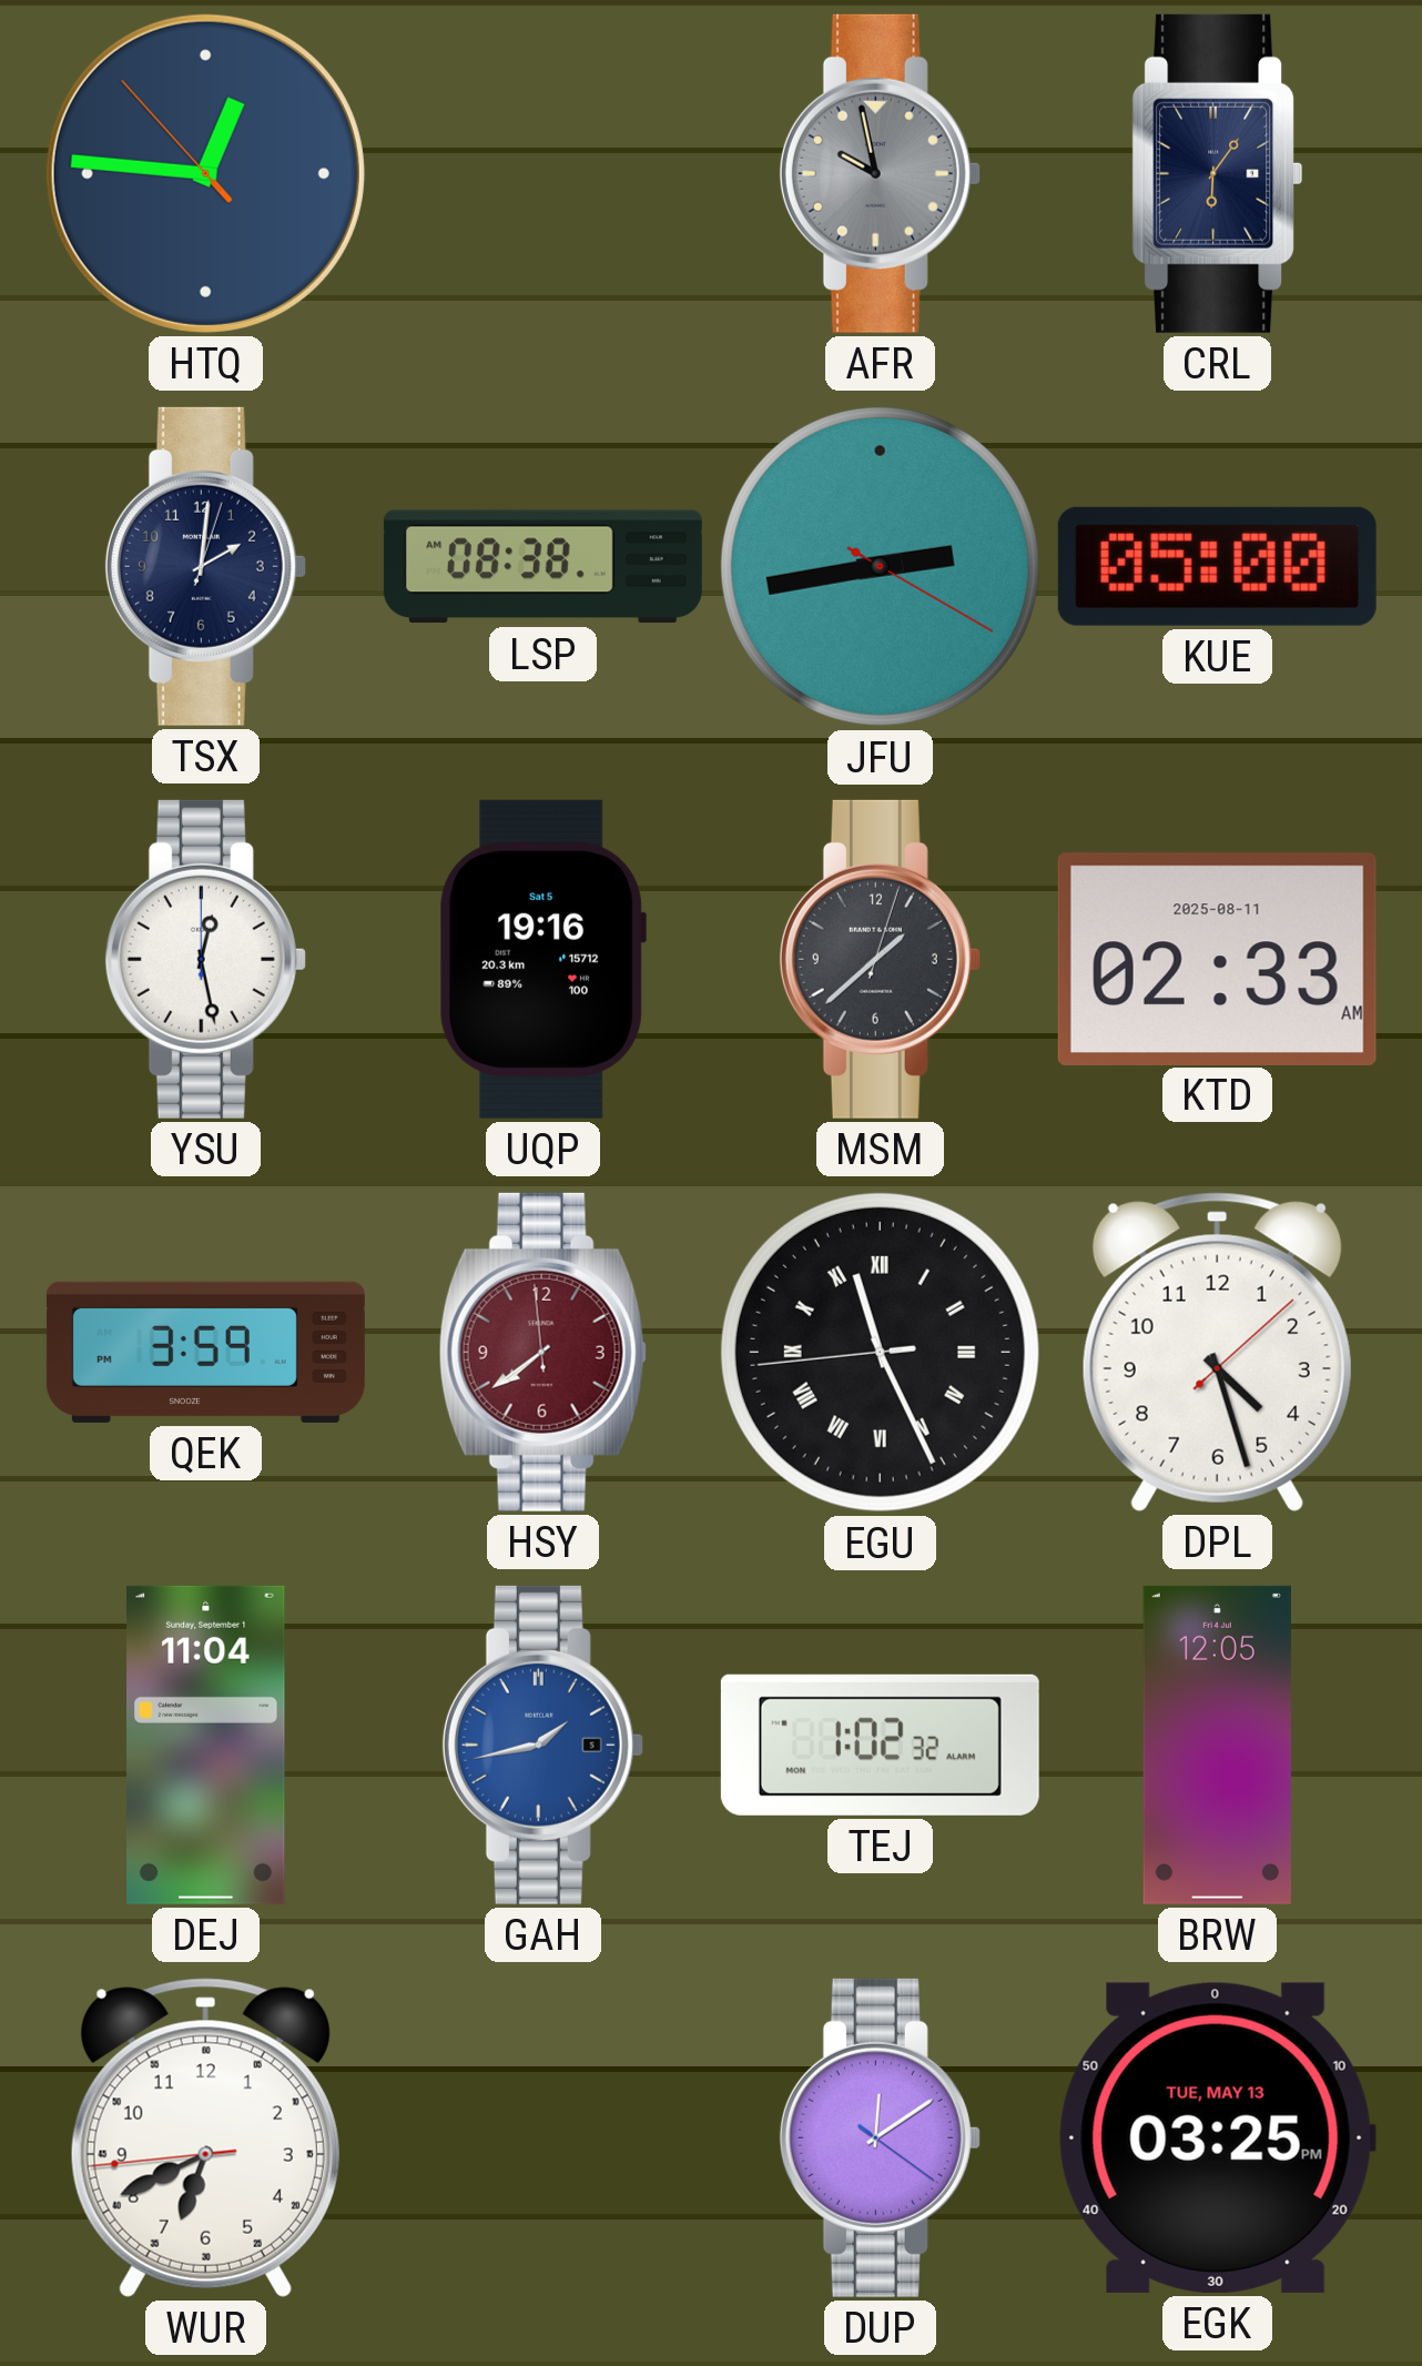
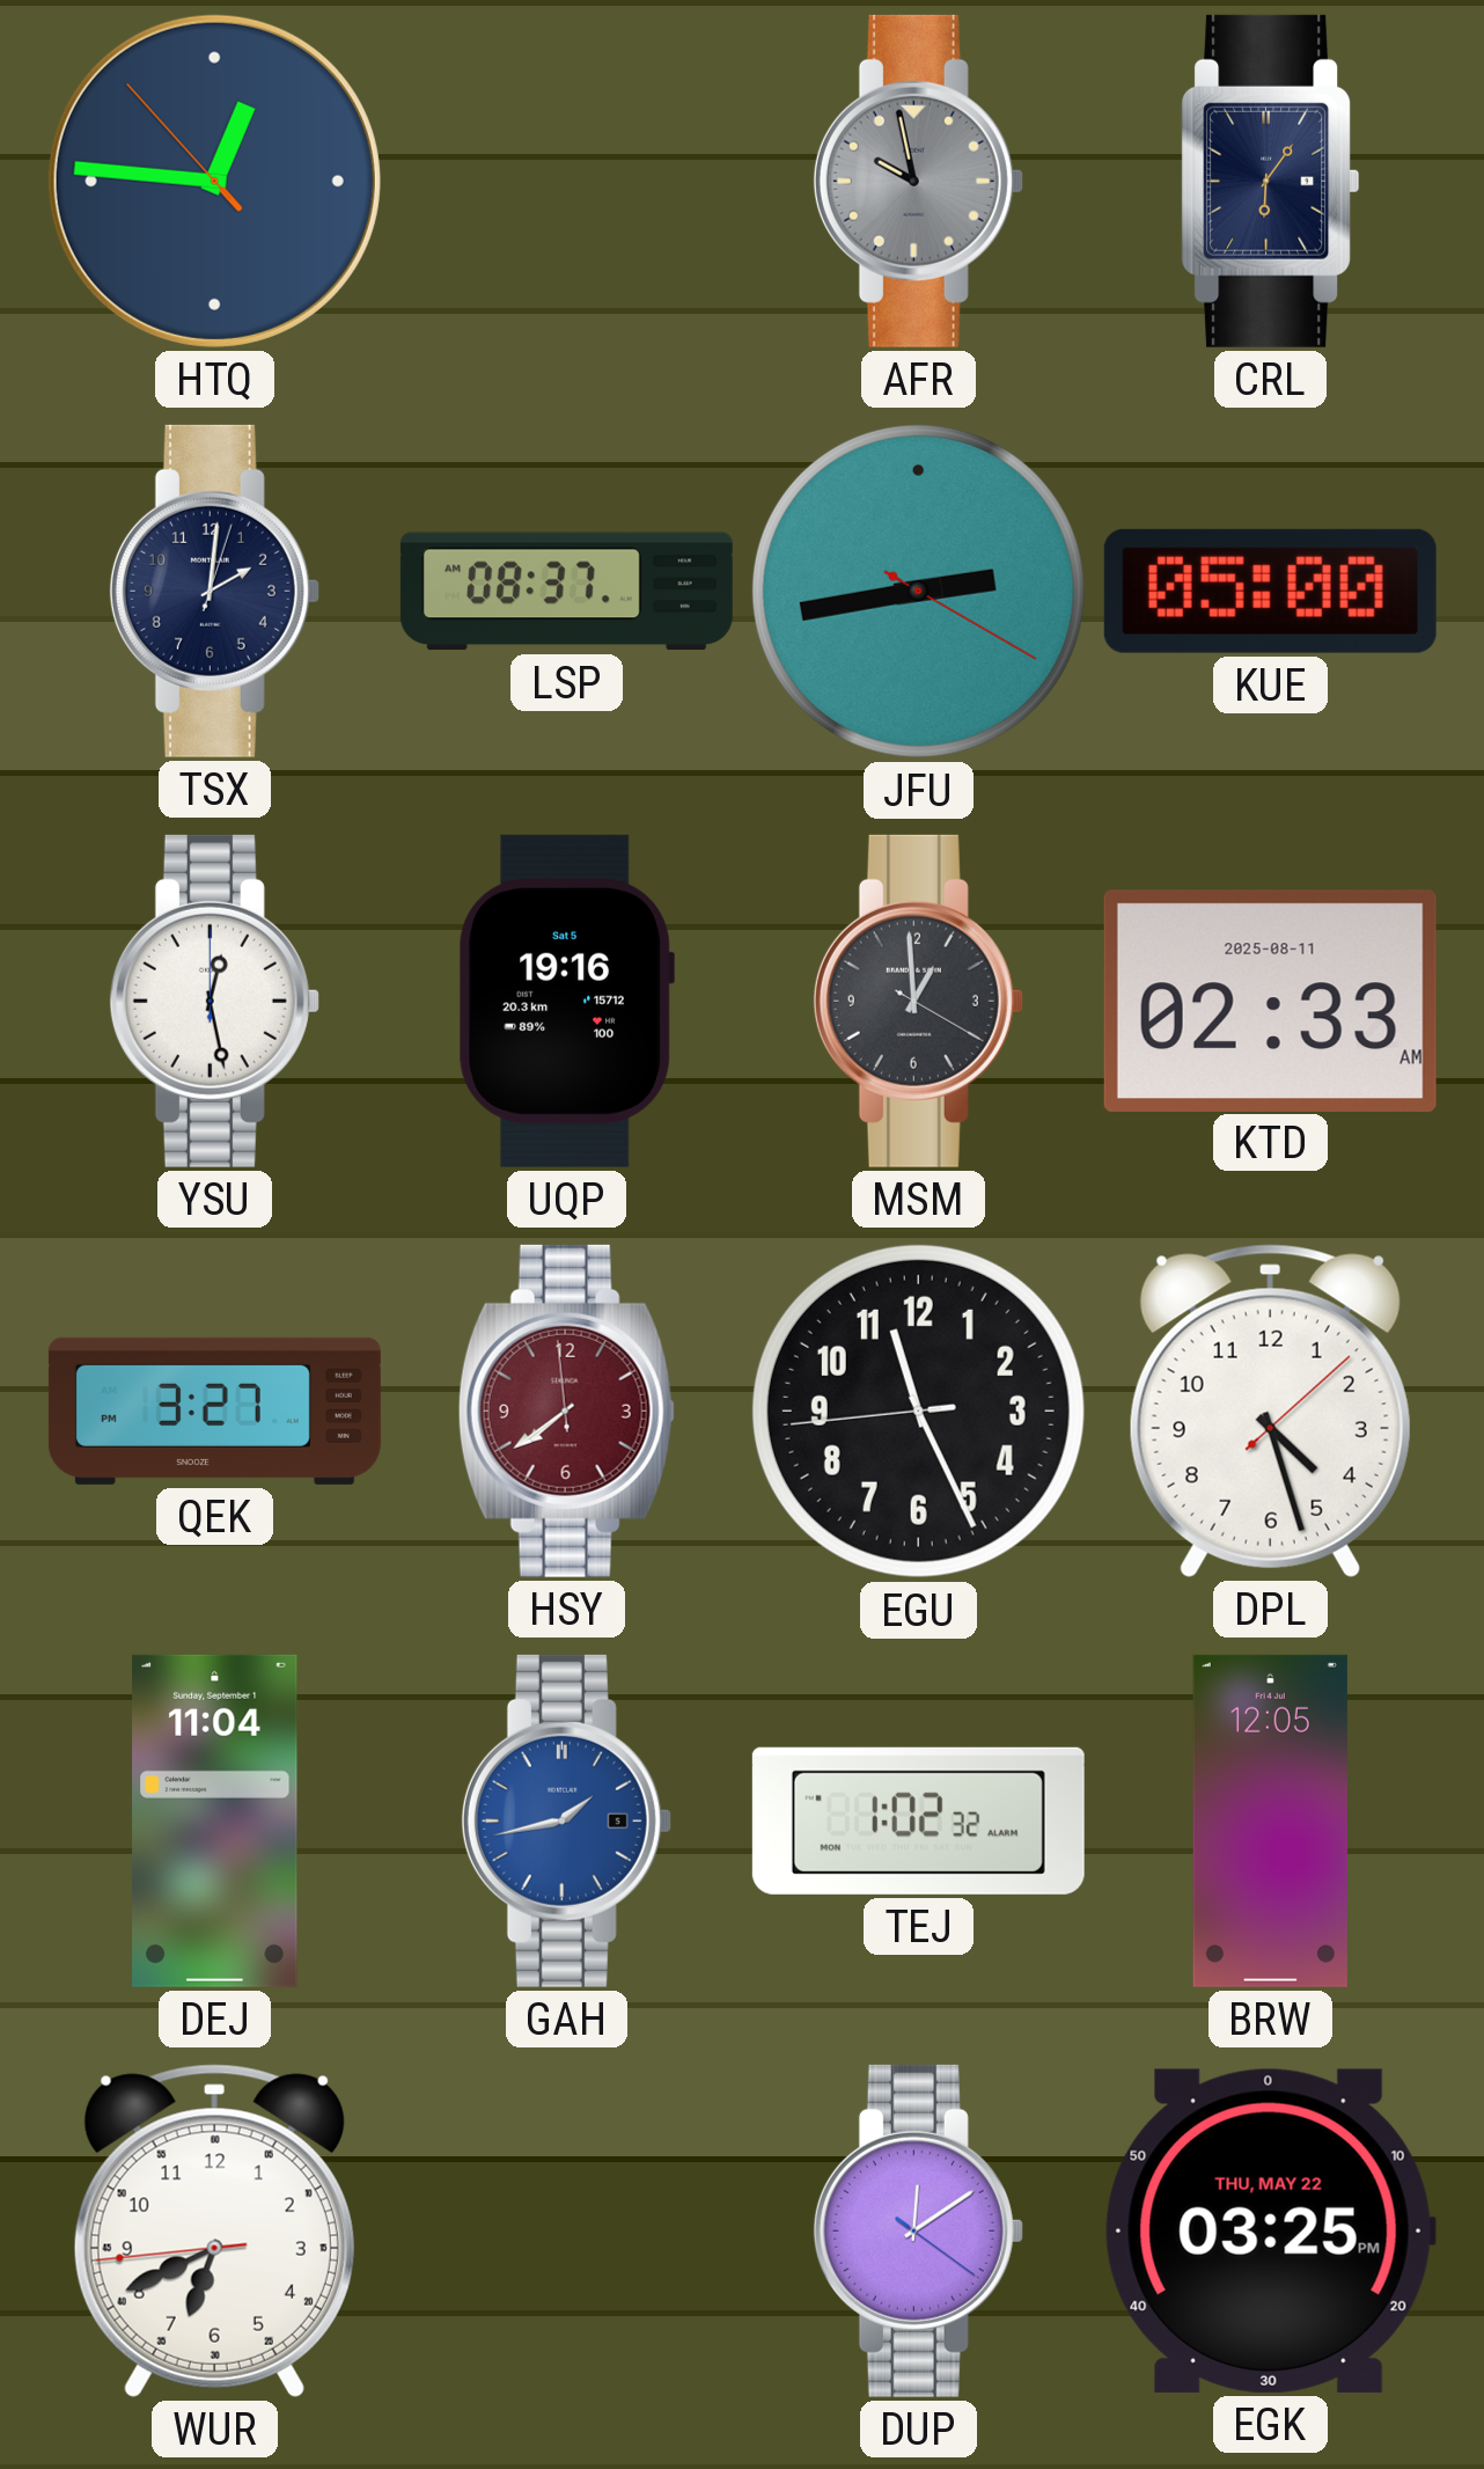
LSP: 08:38 -> 08:37
MSM: 1:38 -> 12:59
QEK: 3:59 -> 3:27
EGU numerals: Roman -> Arabic
EGK date: TUE, MAY 13 -> THU, MAY 22
